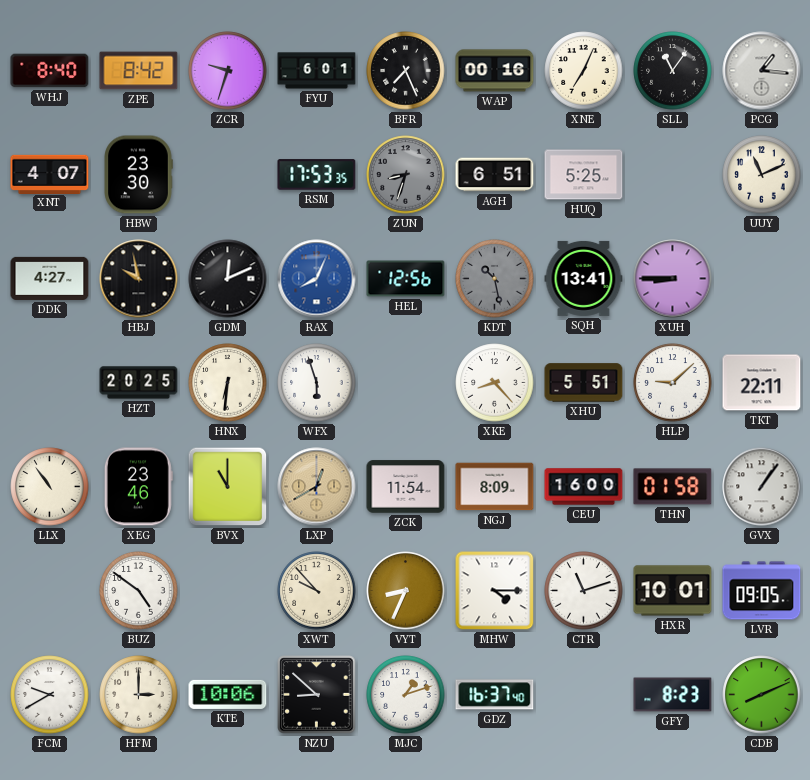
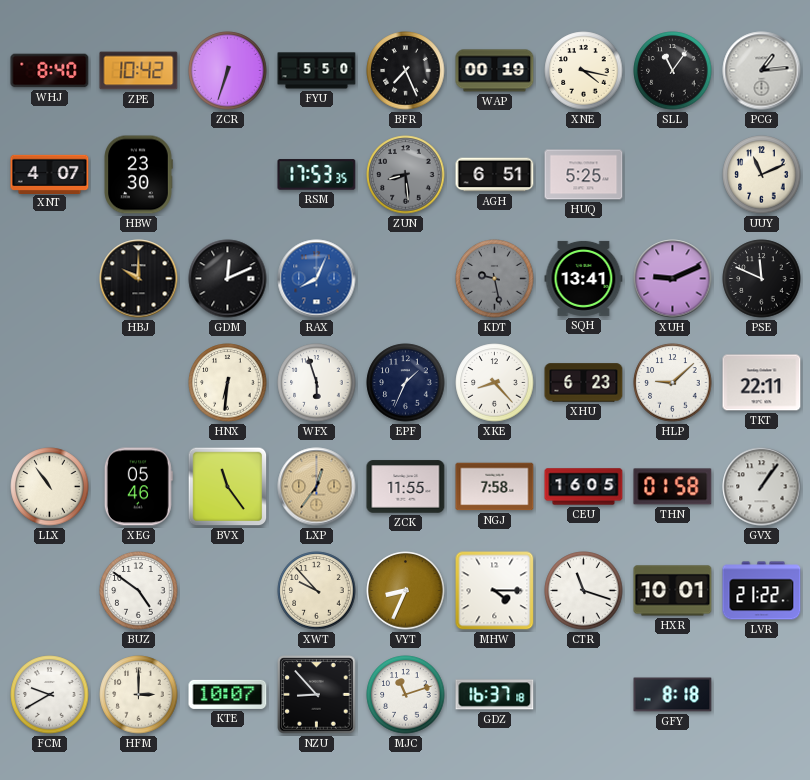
ZPE: 8:42 -> 10:42
ZCR: 9:33 -> 6:33
FYU: 6:01 -> 5:50
WAP: 00:16 -> 00:19
XNE: 7:04 -> 4:17
PCG: 1:16 -> 1:14
ZUN: 8:33 -> 8:29
DDK: 4:27 -> none
HBJ: 9:58 -> 10:00
HEL: 12:56 -> none
KDT: 10:28 -> 9:28
XUH: 8:45 -> 9:11
PSE: none -> 11:49
HZT: 20:25 -> none
EPF: none -> 1:34
XHU: 5:51 -> 6:23
XEG: 23:46 -> 05:46
BVX: 11:00 -> 11:24
LXP: 12:40 -> 12:36
ZCK: 11:54 -> 11:55
NGJ: 8:09 -> 7:58
CEU: 16:00 -> 16:05
CTR: 11:12 -> 11:18
LVR: 09:05 -> 21:22
KTE: 10:06 -> 10:07
NZU: 8:52 -> 8:53
MJC: 1:12 -> 11:12
GDZ: 16:37:40 -> 16:37:18
GFY: 8:23 -> 8:18
CDB: 8:11 -> none
